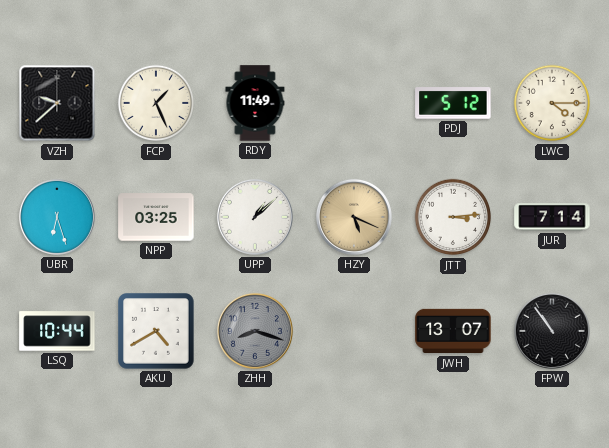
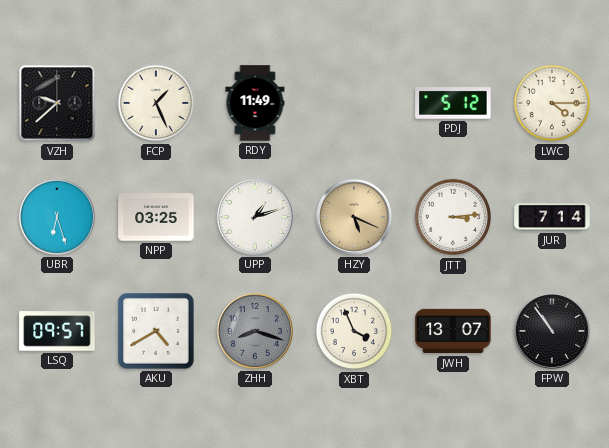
UPP: 1:08 -> 1:12
LSQ: 10:44 -> 09:57
XBT: none -> 3:56
